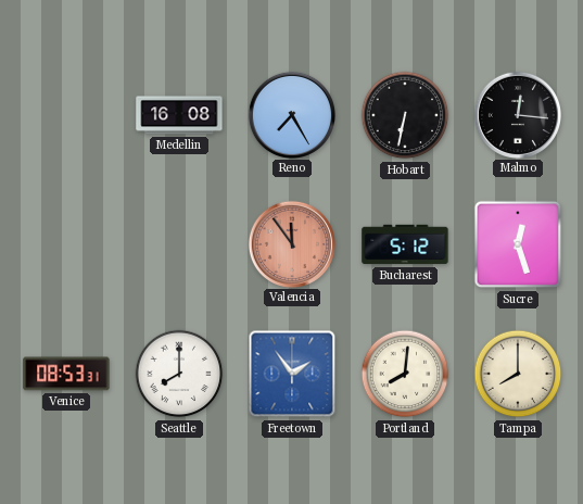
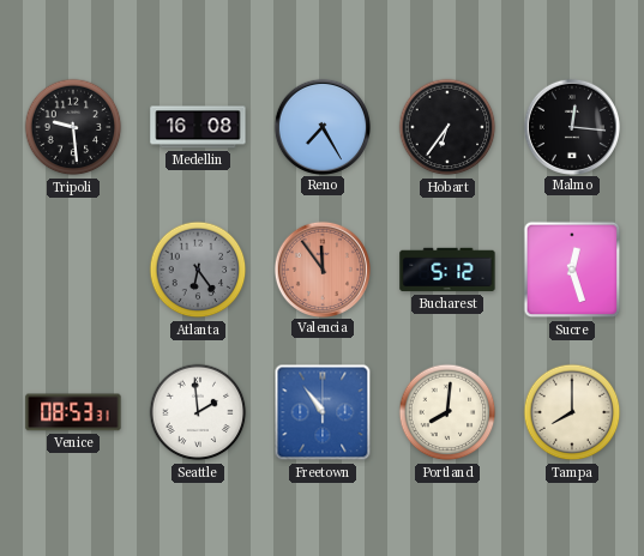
Tripoli: none -> 9:29
Hobart: 6:32 -> 6:36
Atlanta: none -> 6:24
Seattle: 8:00 -> 1:59
Freetown: 1:54 -> 10:54
